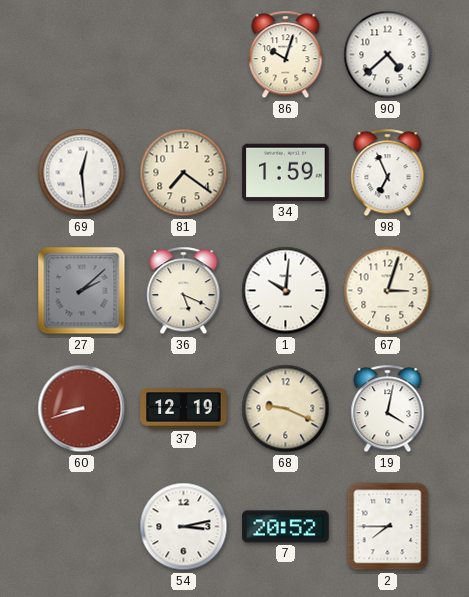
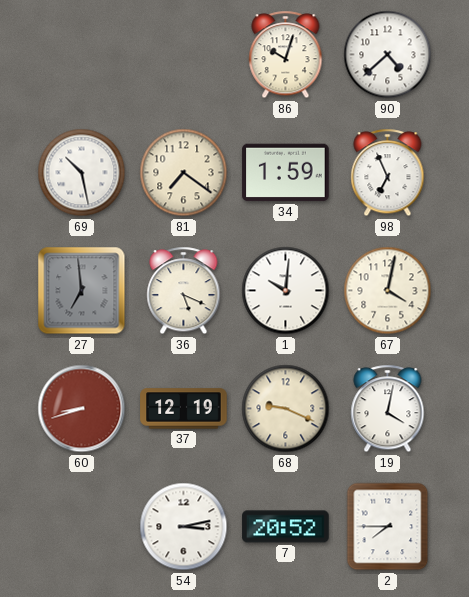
69: 12:29 -> 10:28
27: 2:08 -> 6:59
67: 3:03 -> 4:02
